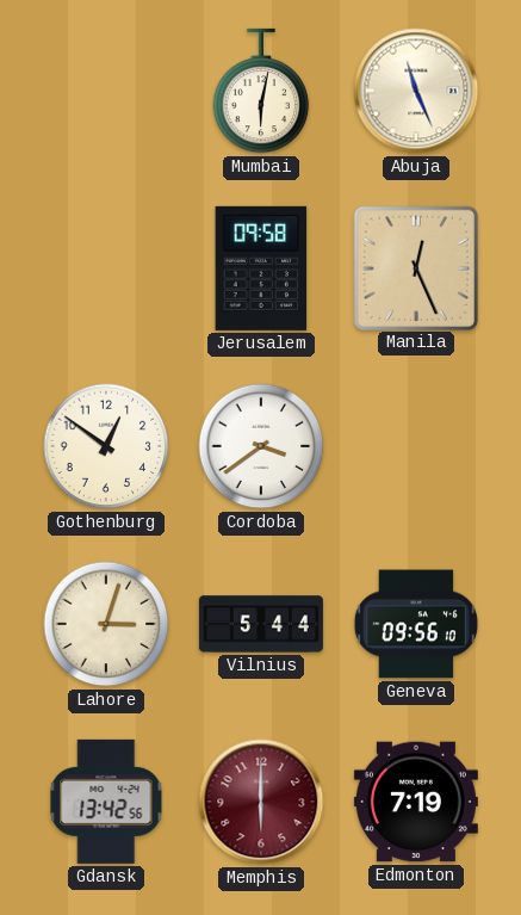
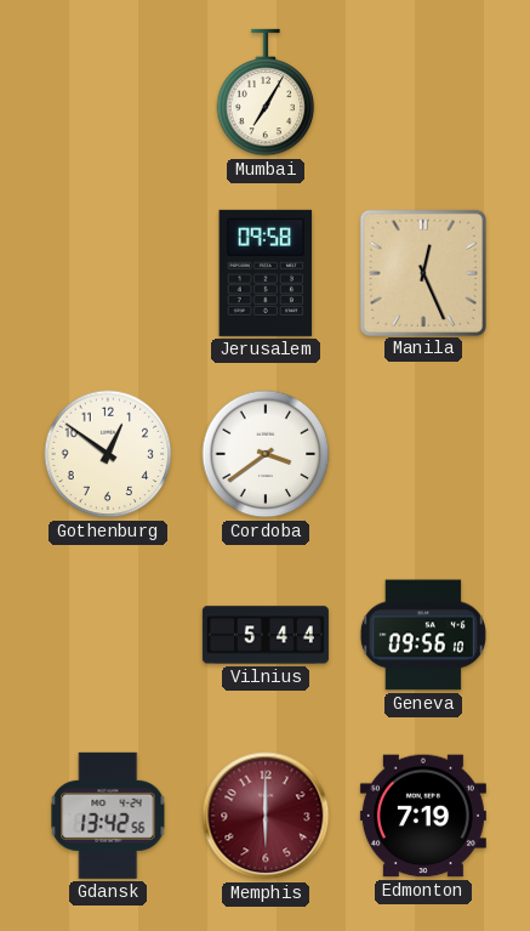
Mumbai: 6:02 -> 7:05
Abuja: 11:26 -> none
Lahore: 3:03 -> none
